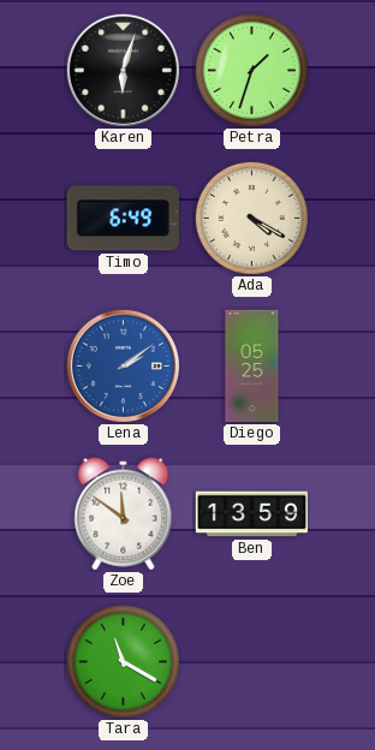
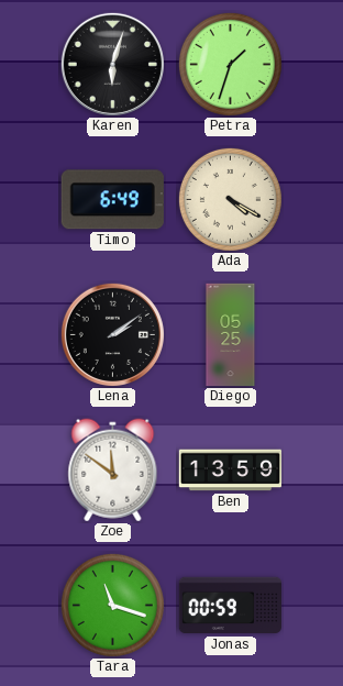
Lena dial: blue -> black
Tara: 11:20 -> 11:18
Jonas: none -> 00:59
